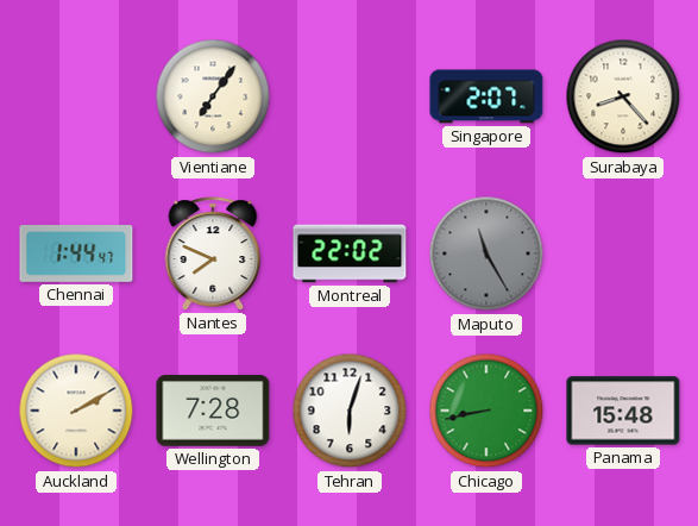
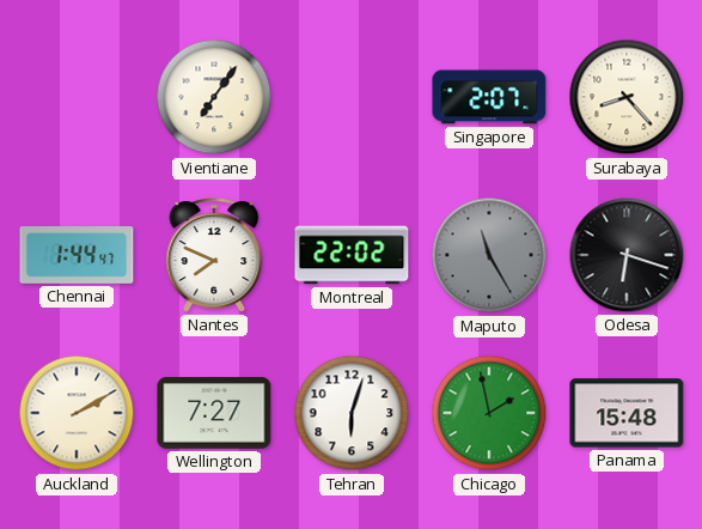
Odesa: none -> 6:18
Wellington: 7:28 -> 7:27
Chicago: 8:43 -> 1:58
